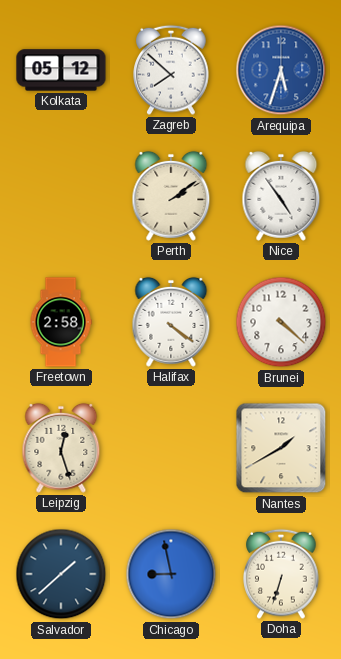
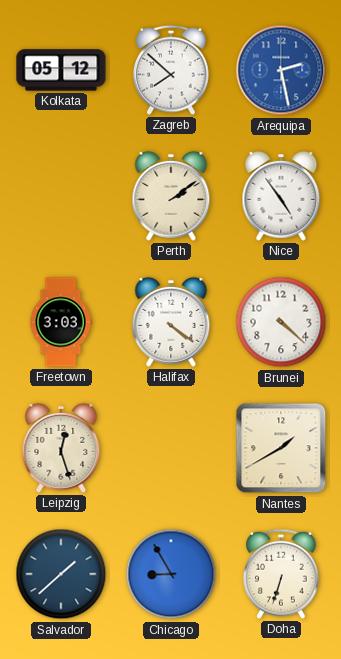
Arequipa: 5:33 -> 2:28
Freetown: 2:58 -> 3:03
Chicago: 8:58 -> 8:55
